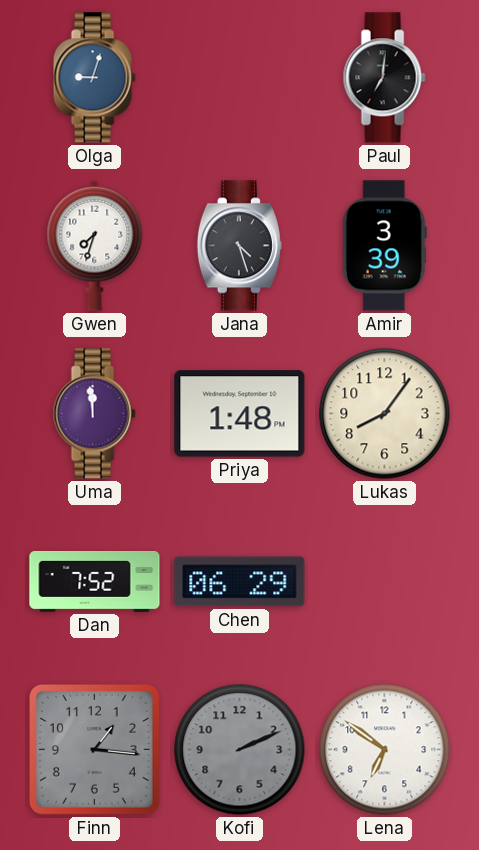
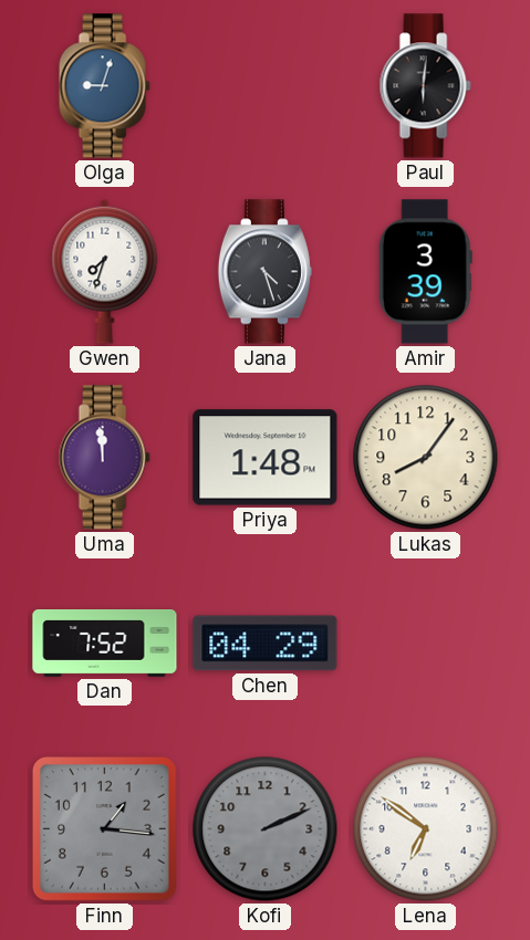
Paul: 7:01 -> 6:01
Chen: 06:29 -> 04:29
